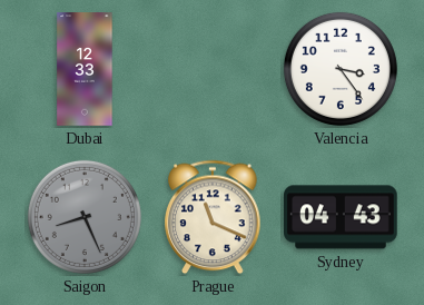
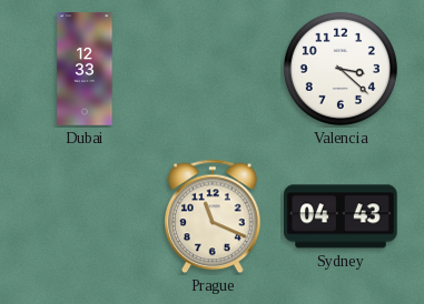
Valencia: 3:24 -> 3:22
Saigon: 8:26 -> none
